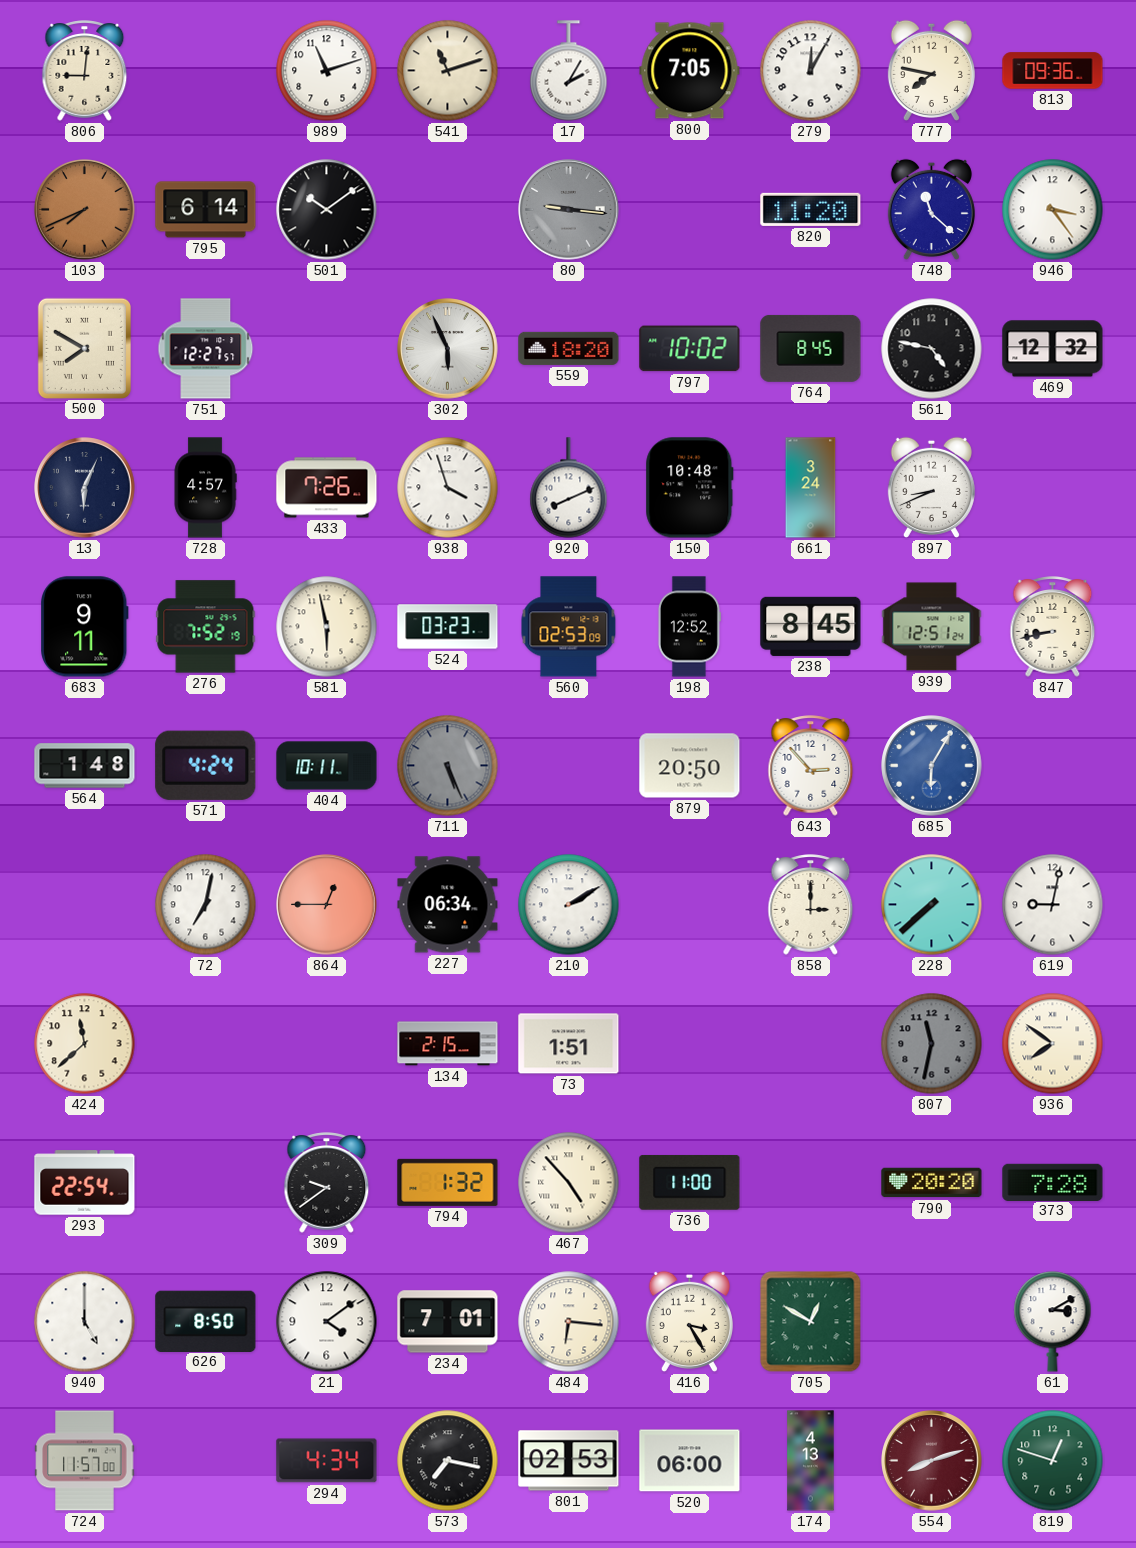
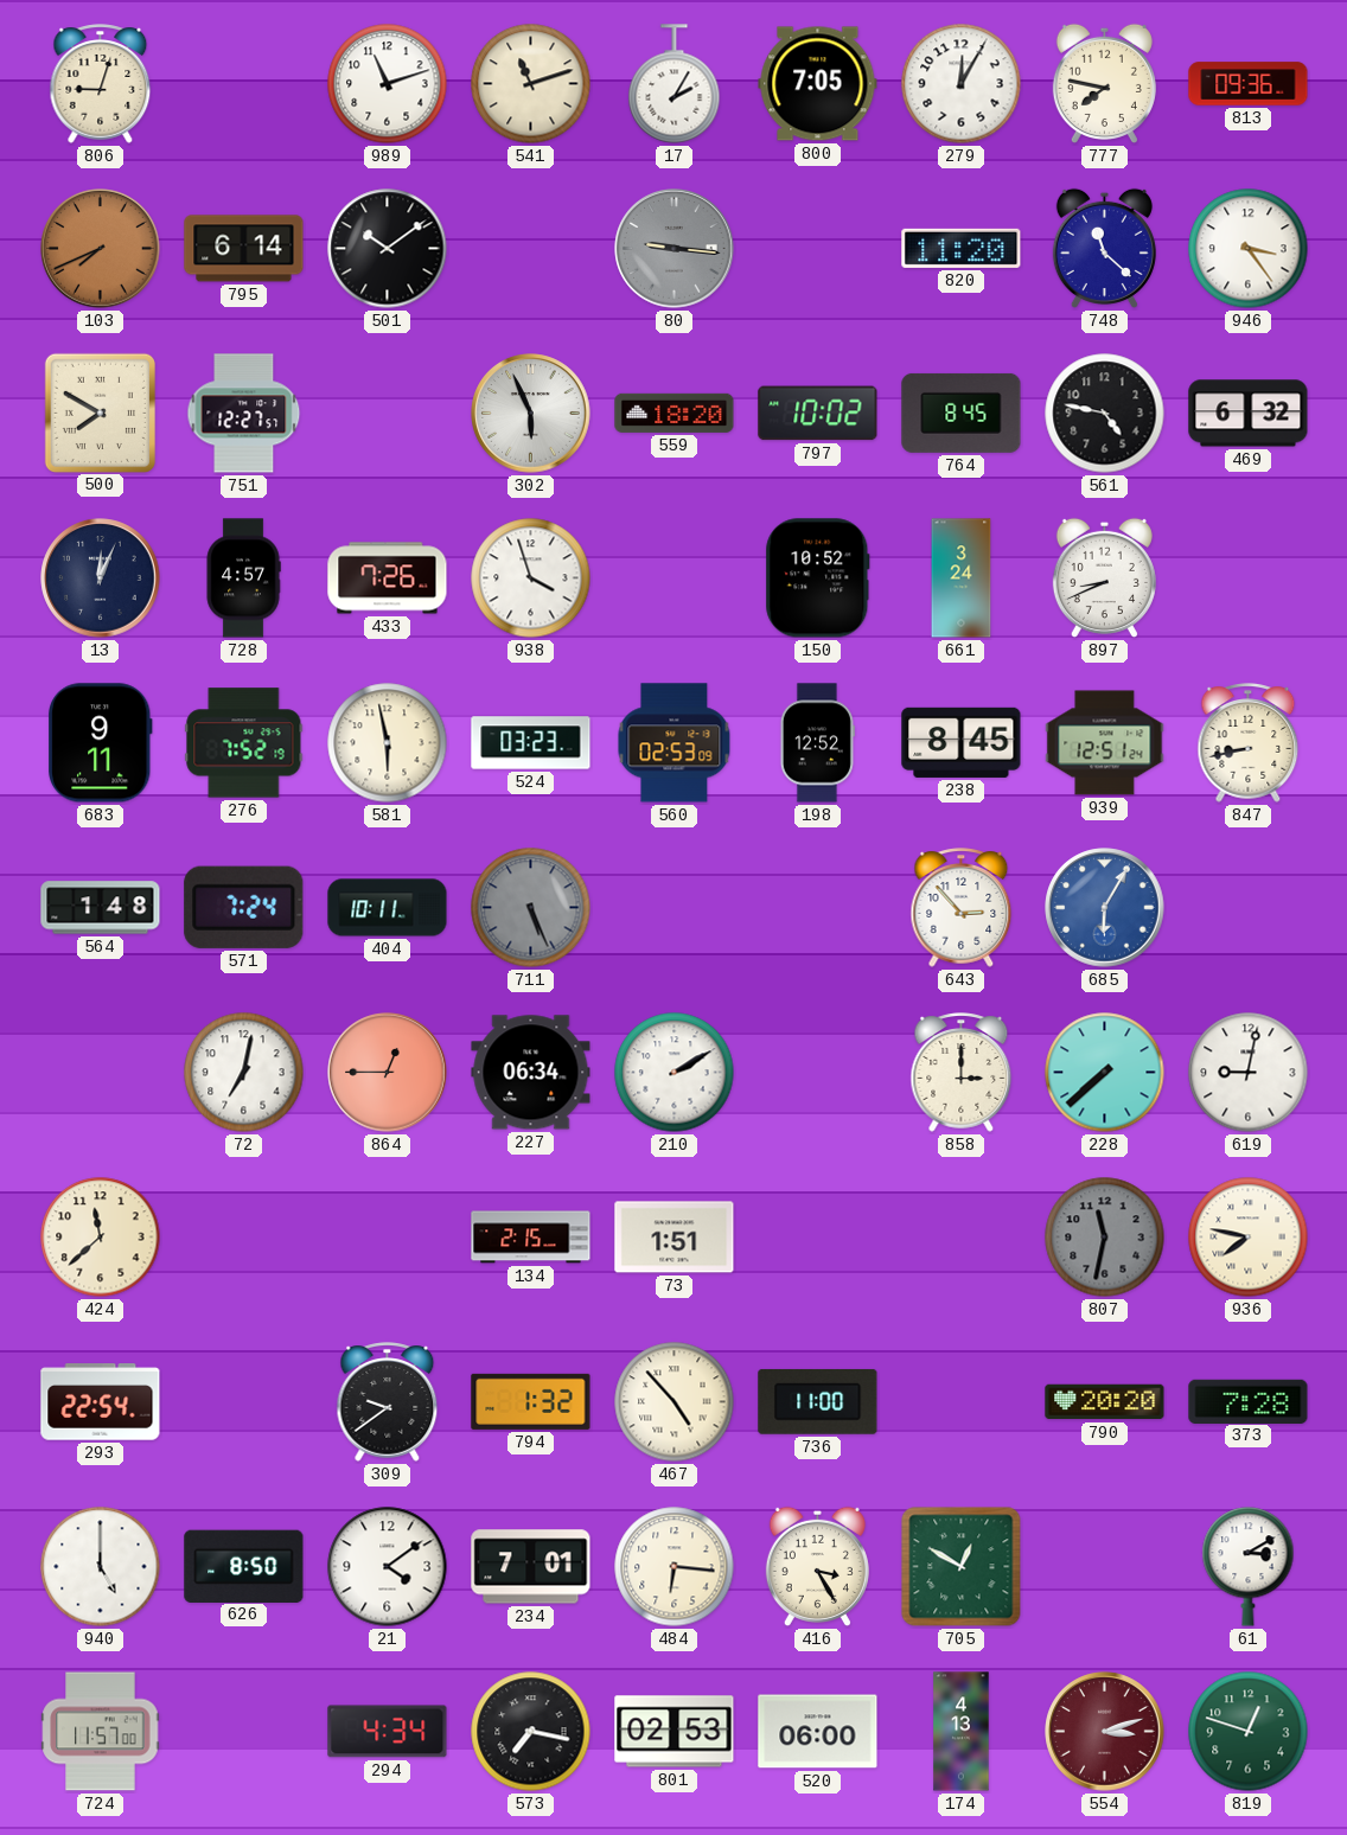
806: 9:01 -> 9:03
469: 12:32 -> 6:32
13: 6:04 -> 12:04
920: 8:11 -> none
150: 10:48 -> 10:52
571: 4:24 -> 7:24
879: 20:50 -> none
936: 7:51 -> 7:47
554: 8:12 -> 3:12
